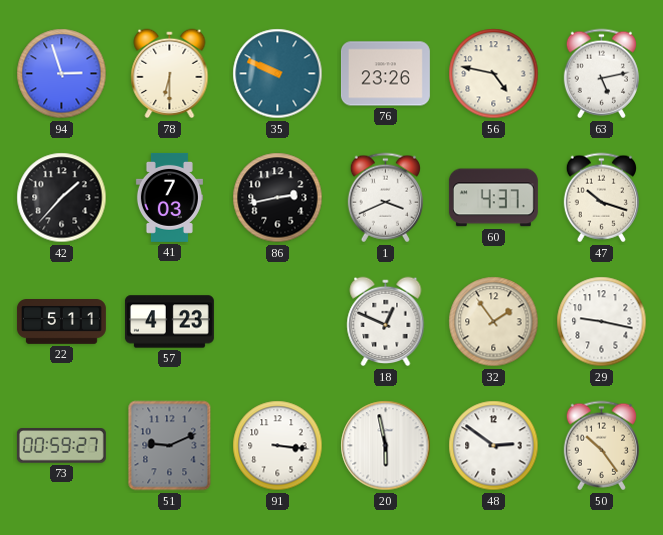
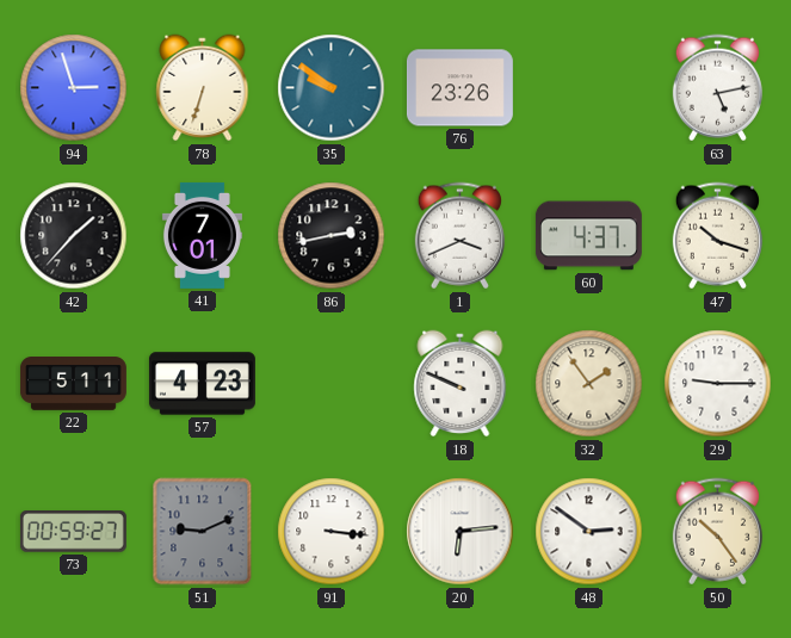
78: 6:30 -> 6:33
35: 9:49 -> 9:51
56: 4:47 -> none
41: 7:03 -> 7:01
18: 12:49 -> 9:49
29: 9:17 -> 9:15
20: 5:58 -> 6:14
